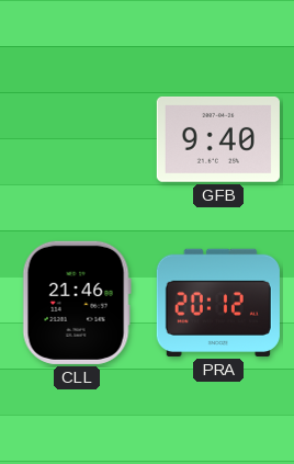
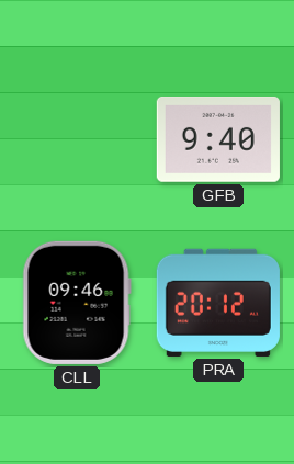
CLL: 21:46 -> 09:46
